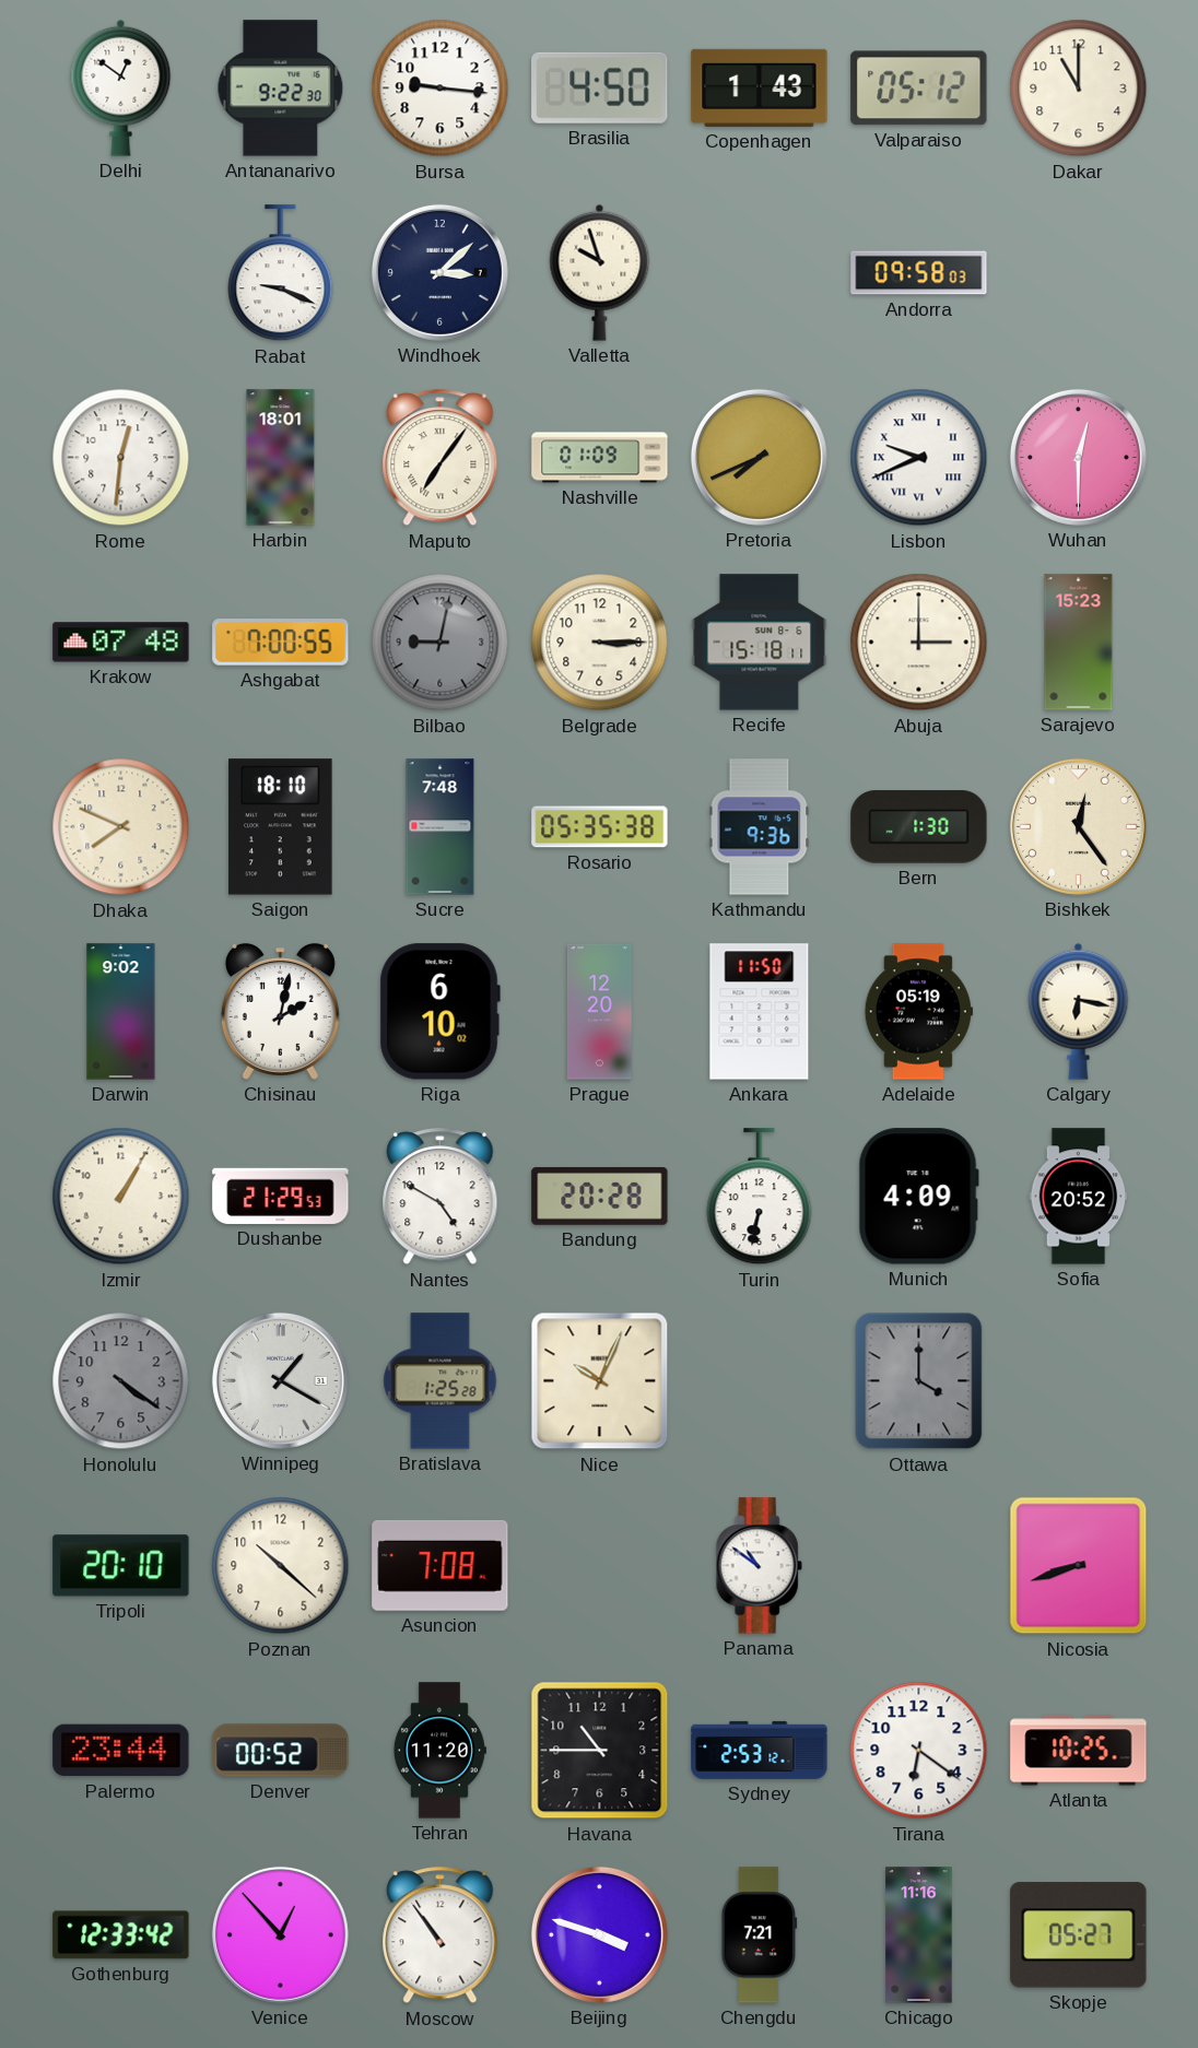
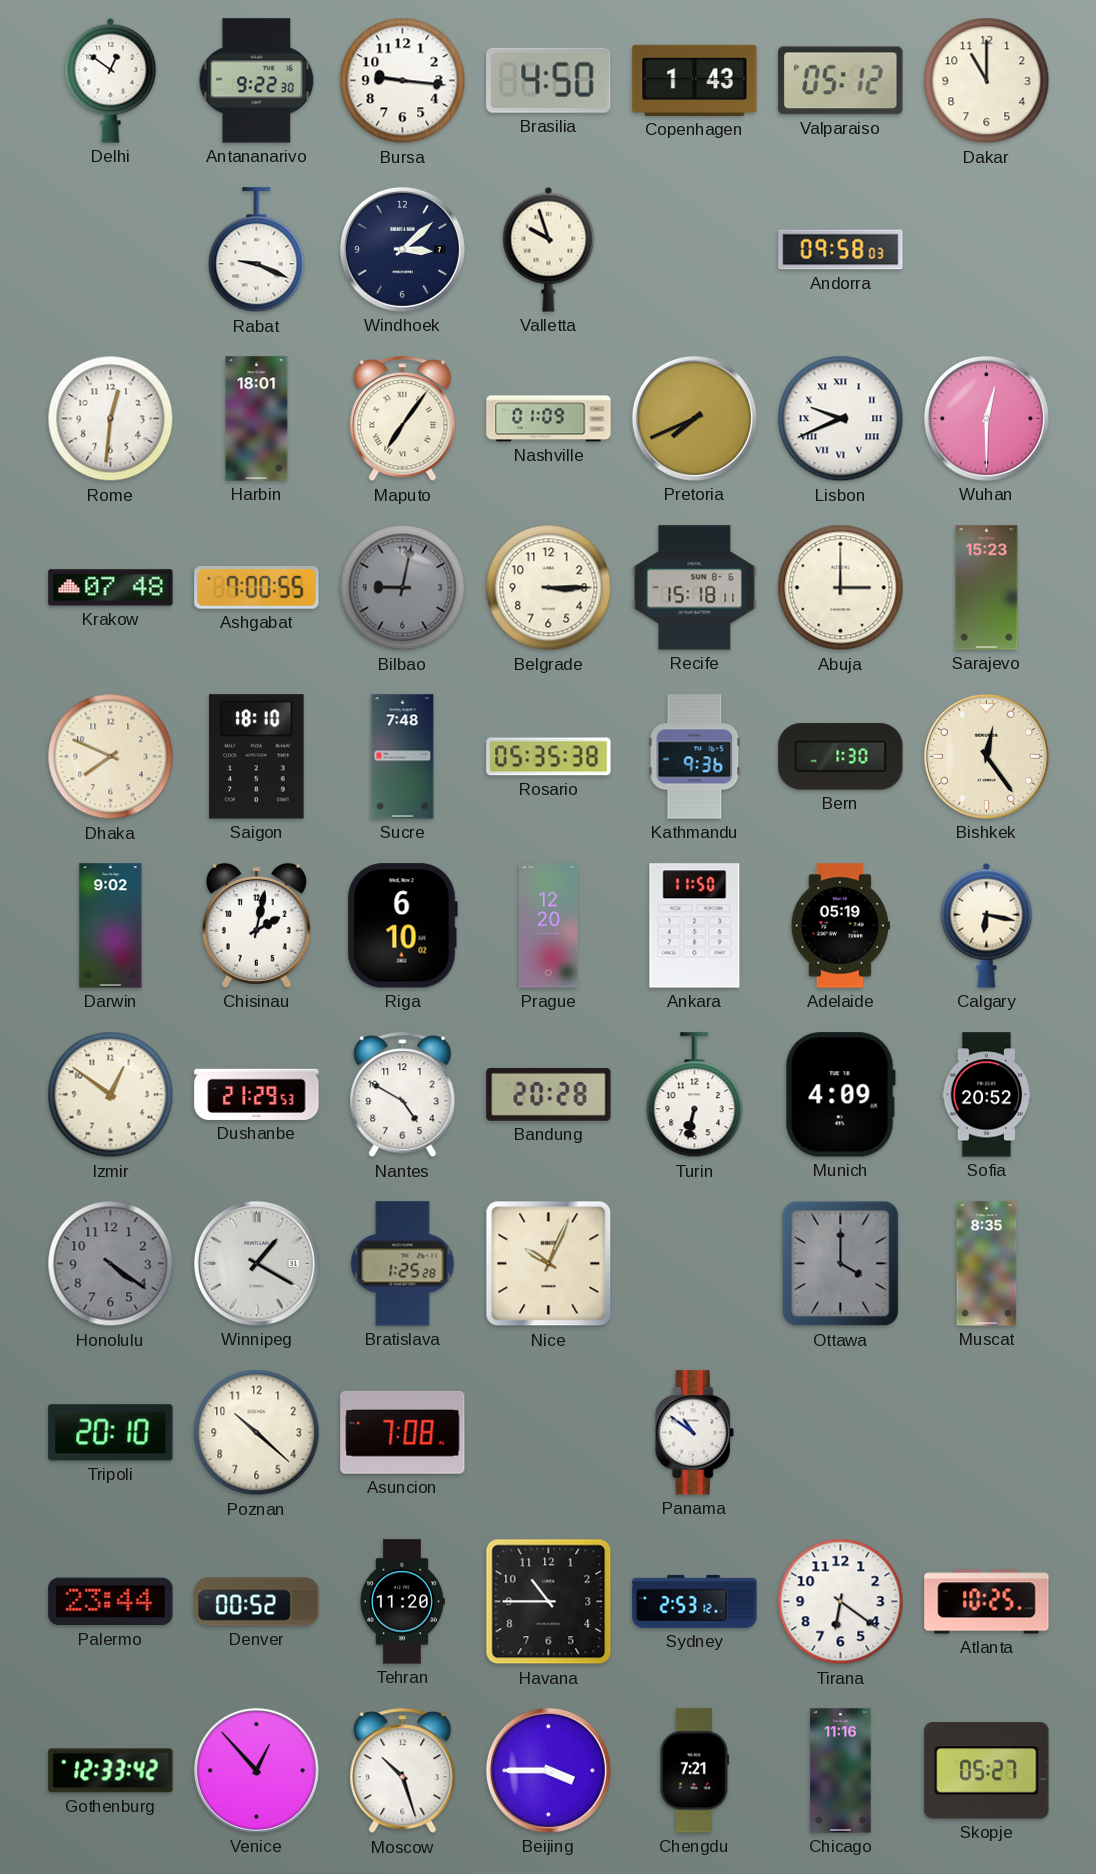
Izmir: 1:05 -> 12:51
Muscat: none -> 8:35
Nicosia: 8:42 -> none
Moscow: 10:54 -> 10:27
Beijing: 3:48 -> 3:45
